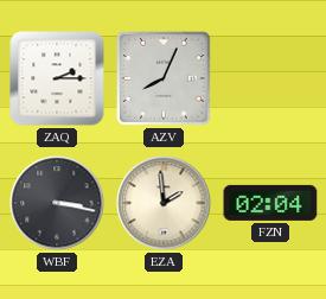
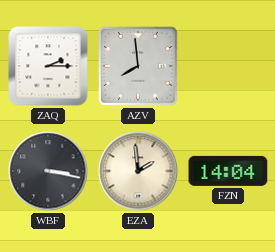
AZV: 8:04 -> 7:59
FZN: 02:04 -> 14:04
